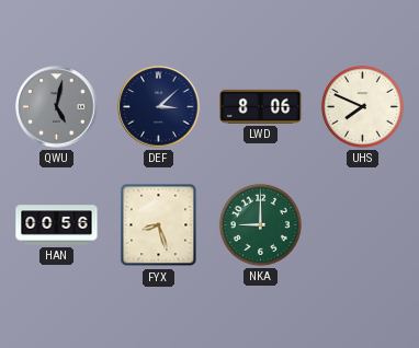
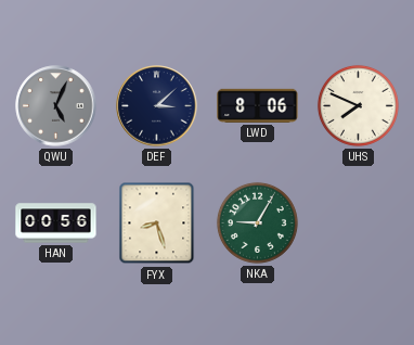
QWU: 5:02 -> 5:04
NKA: 9:00 -> 9:05
